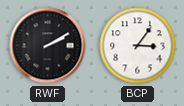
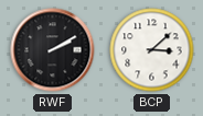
BCP: 3:06 -> 3:08
